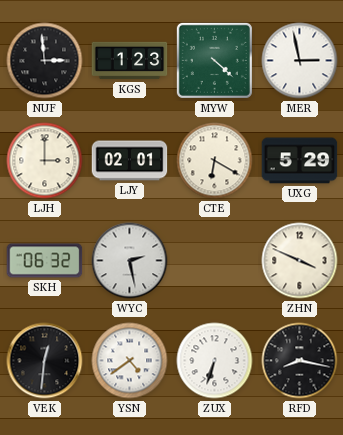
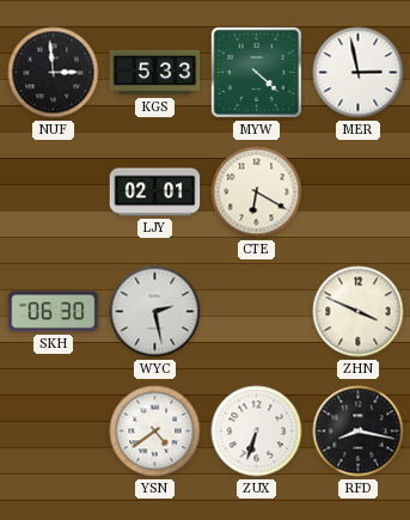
KGS: 1:23 -> 5:33
LJH: 3:00 -> none
UXG: 5:29 -> none
SKH: 06:32 -> 06:30
VEK: 12:31 -> none
